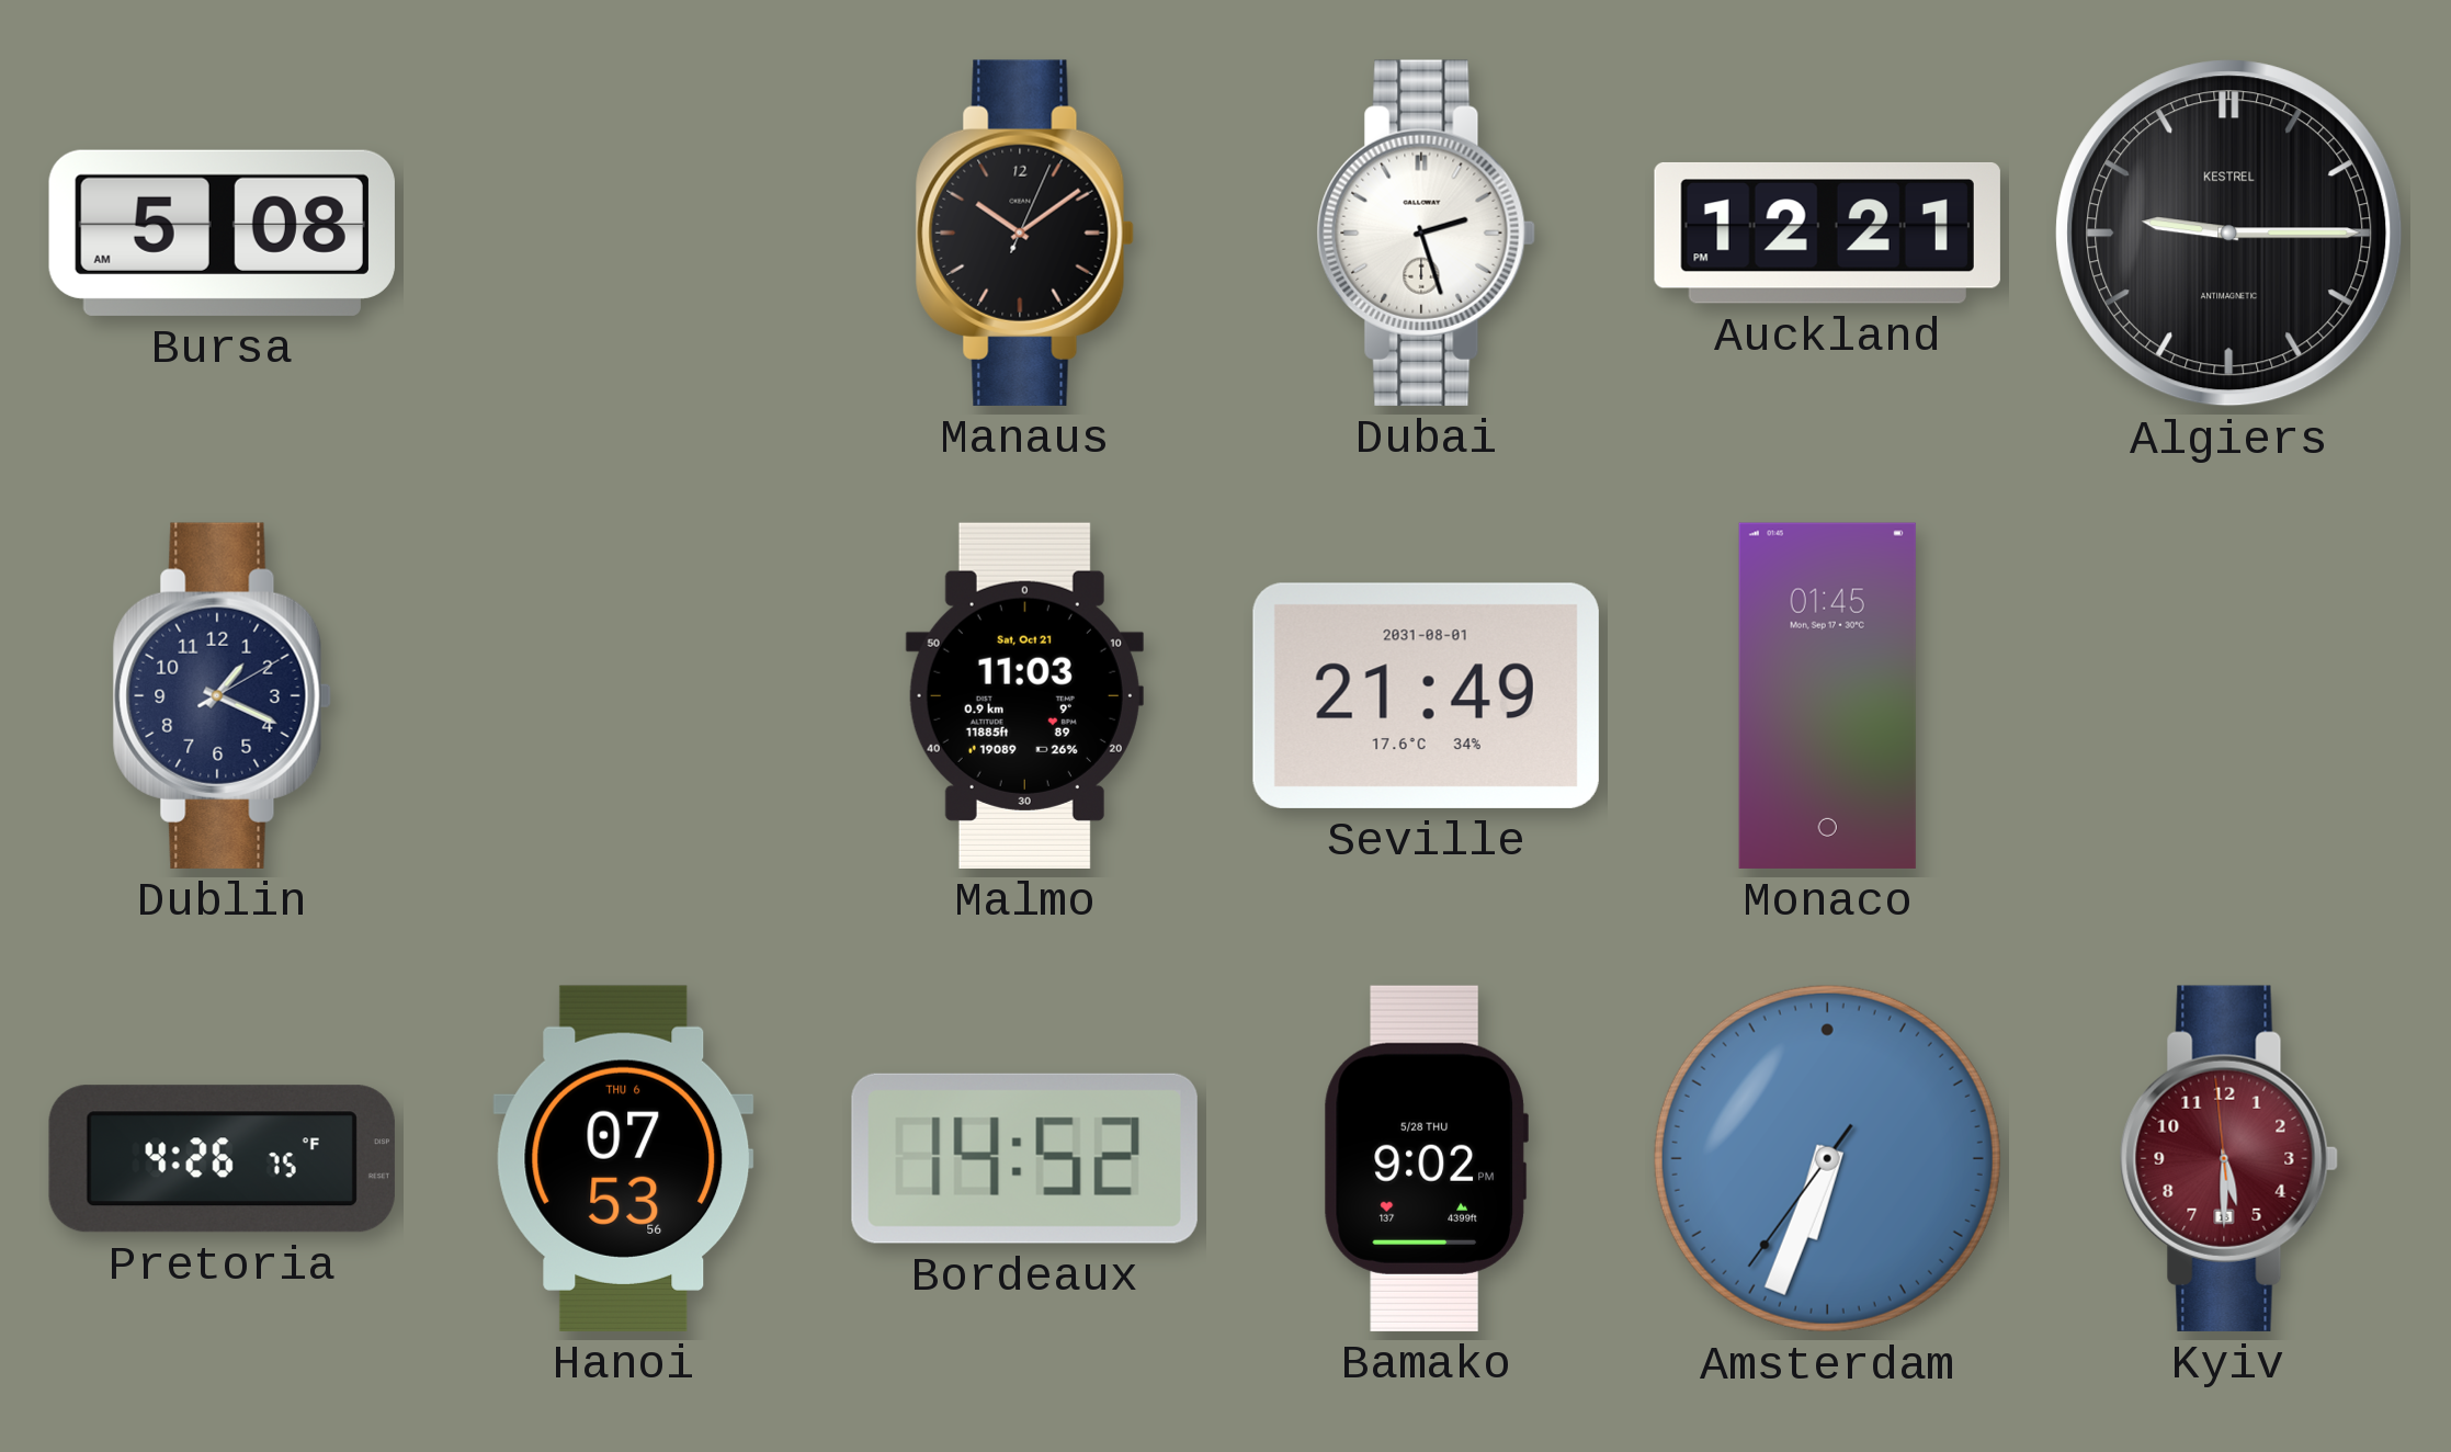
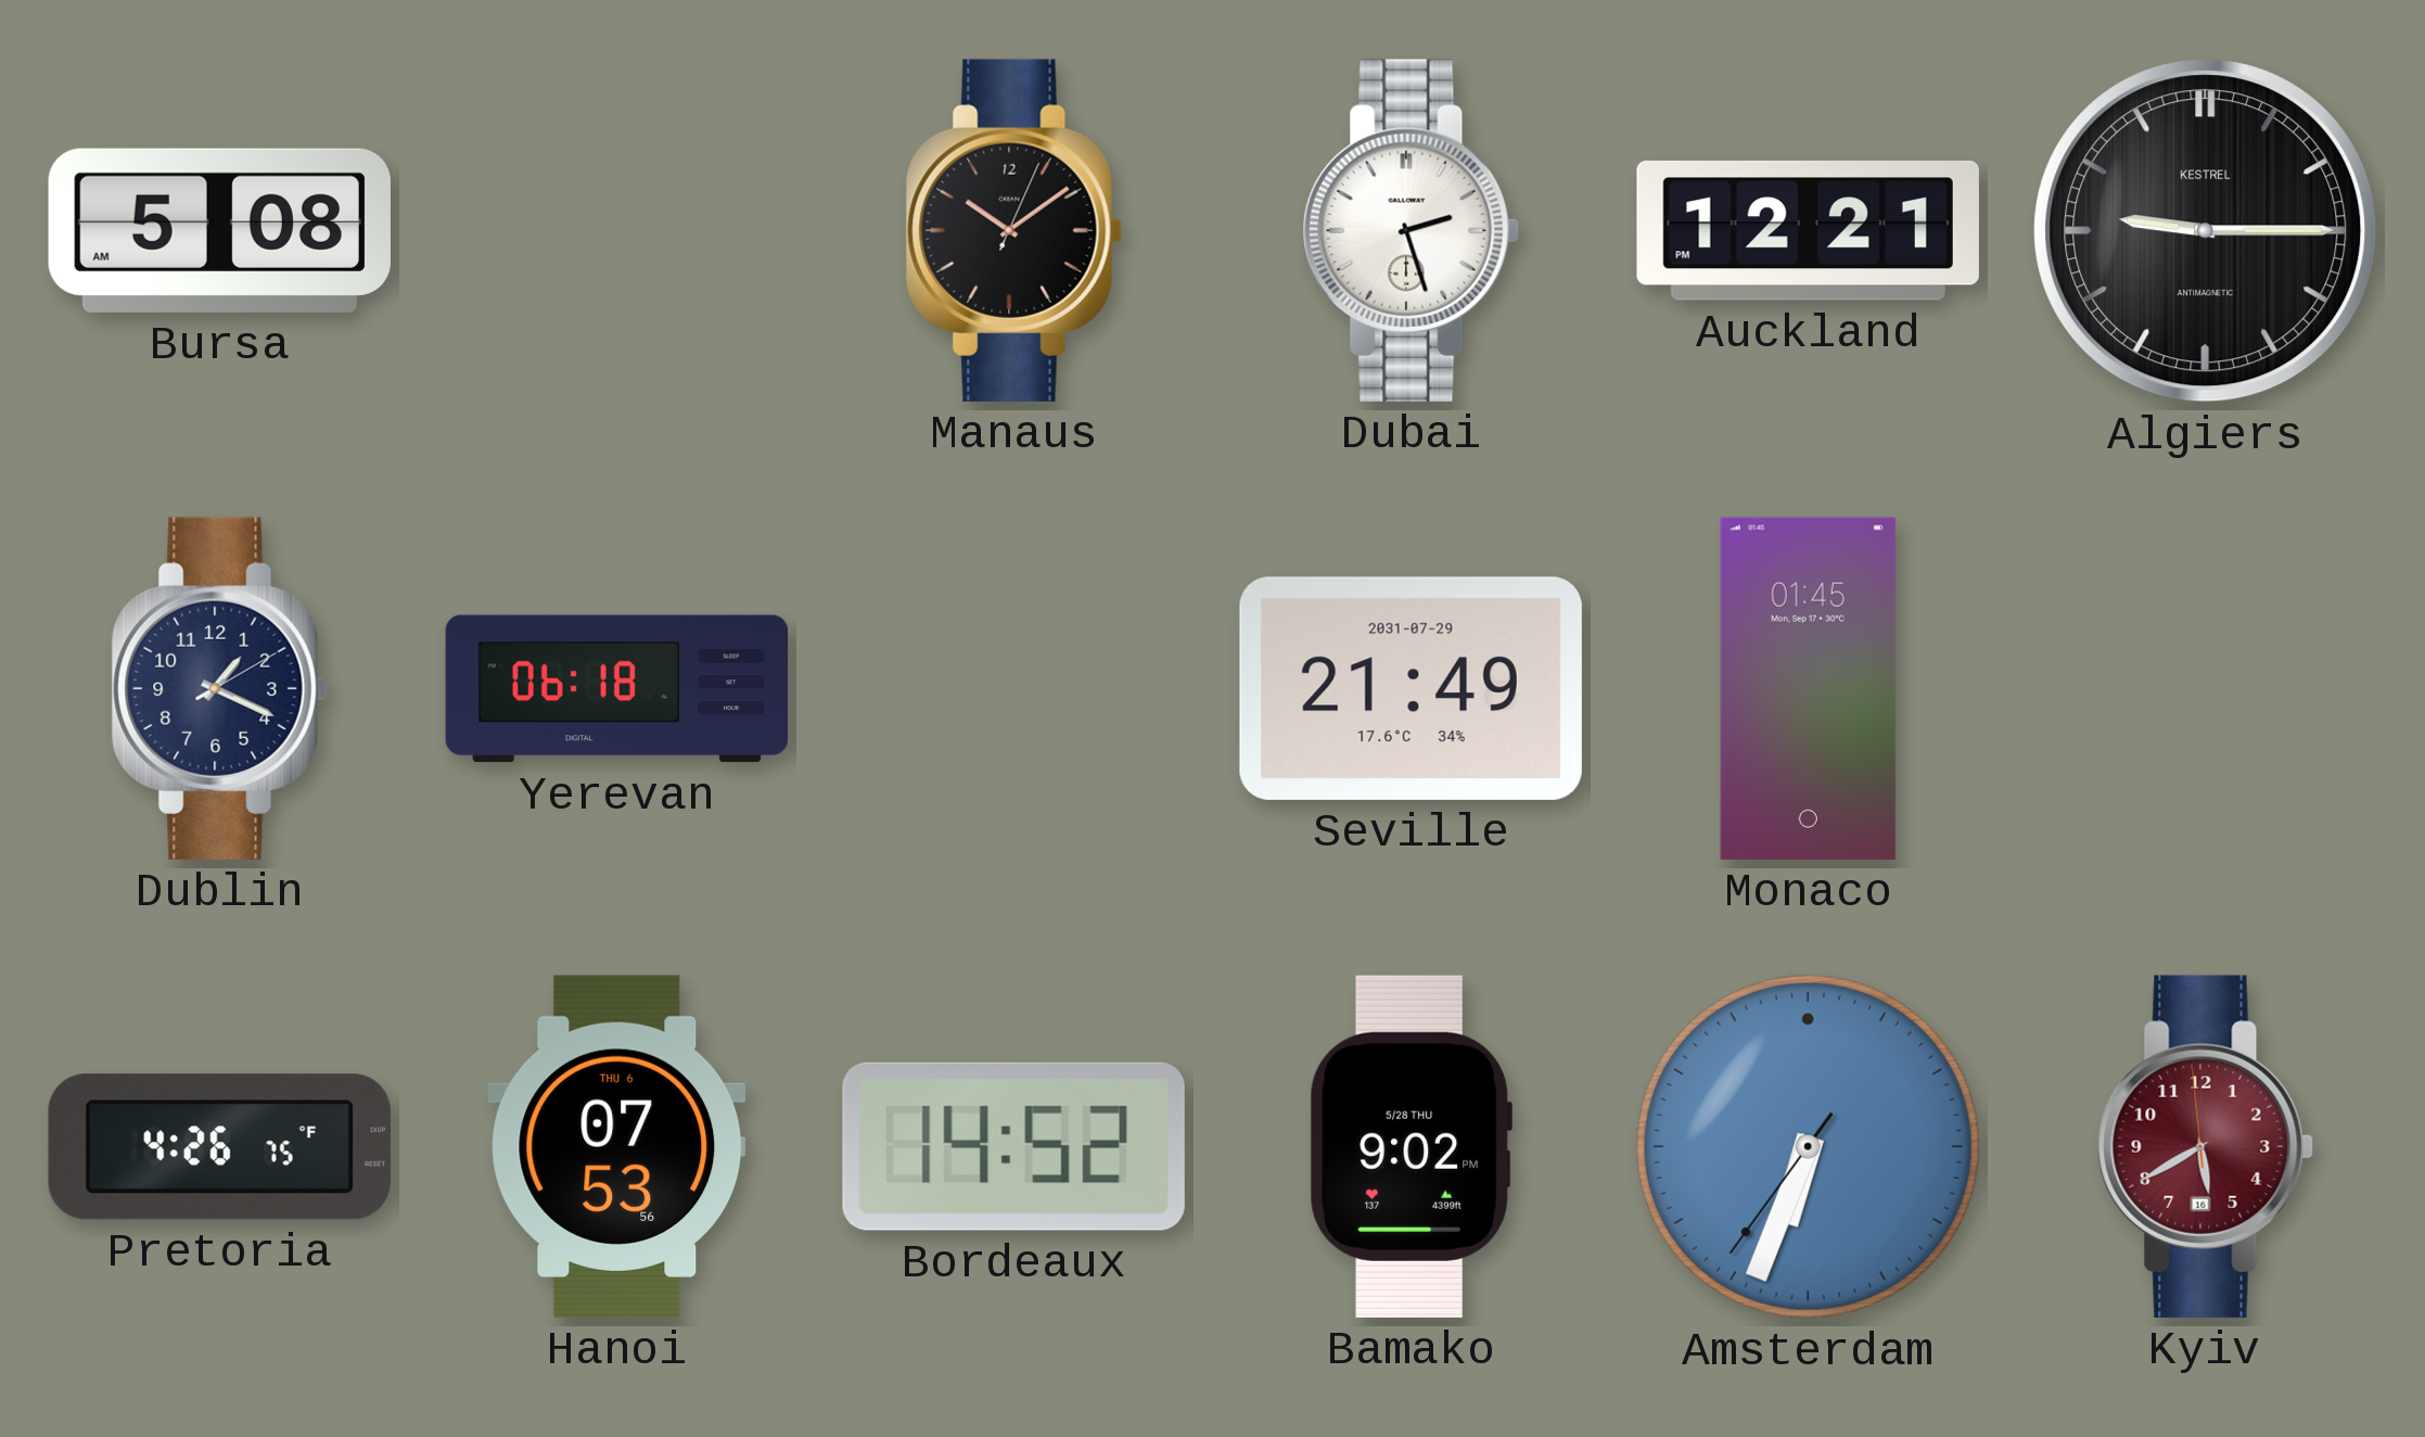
Yerevan: none -> 06:18
Malmo: 11:03 -> none
Seville date: 2031-08-01 -> 2031-07-29
Kyiv: 5:29 -> 5:39
